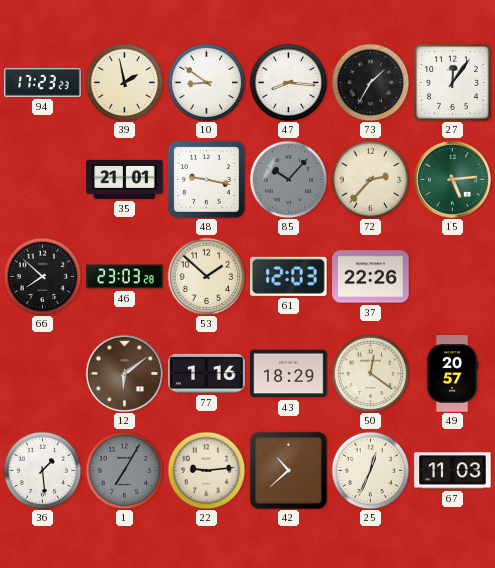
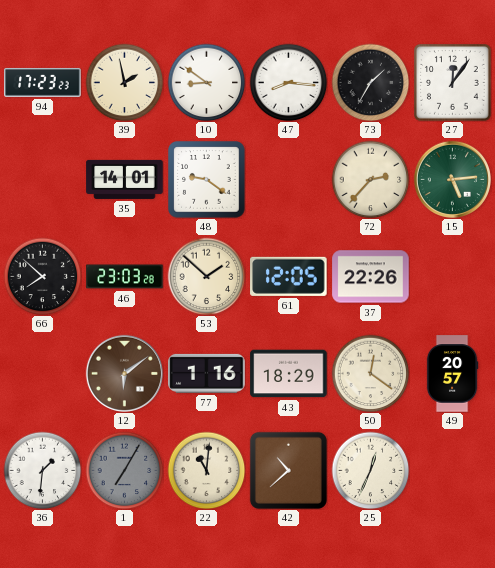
35: 21:01 -> 14:01
48: 9:17 -> 9:21
85: 10:07 -> none
61: 12:03 -> 12:05
36: 1:29 -> 1:31
22: 9:14 -> 11:01
67: 11:03 -> none
